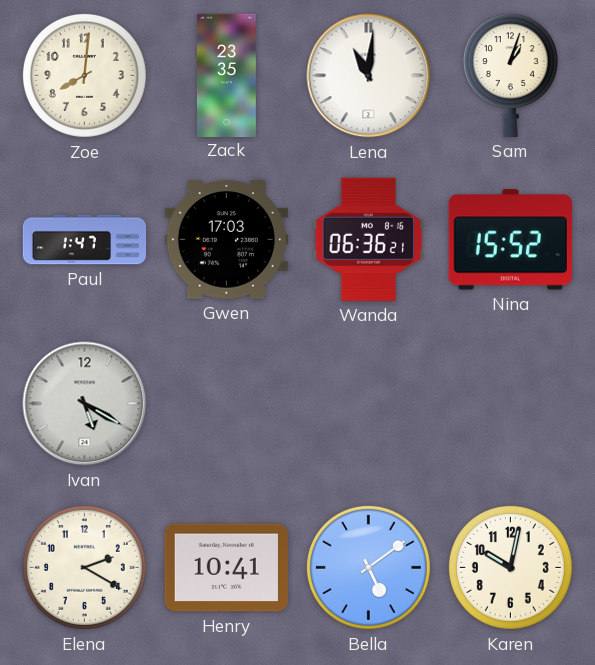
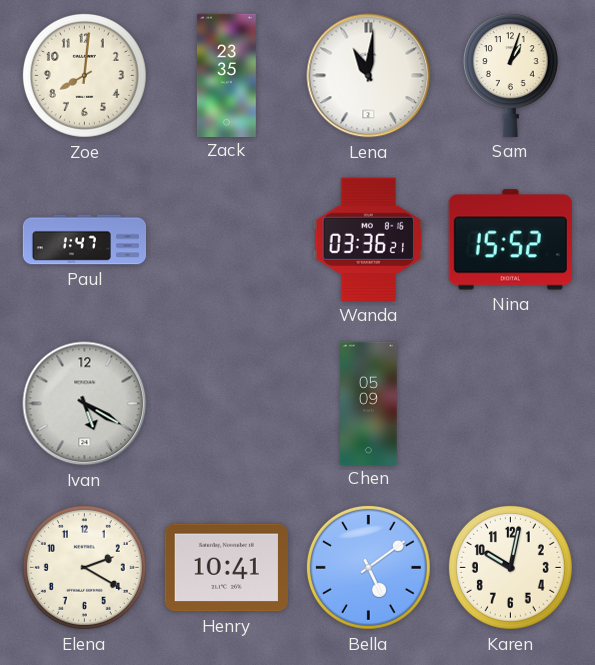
Gwen: 17:03 -> none
Wanda: 06:36 -> 03:36
Chen: none -> 05:09
